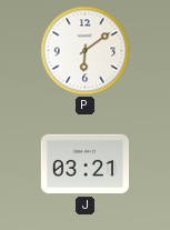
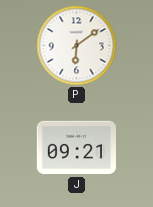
J: 03:21 -> 09:21
